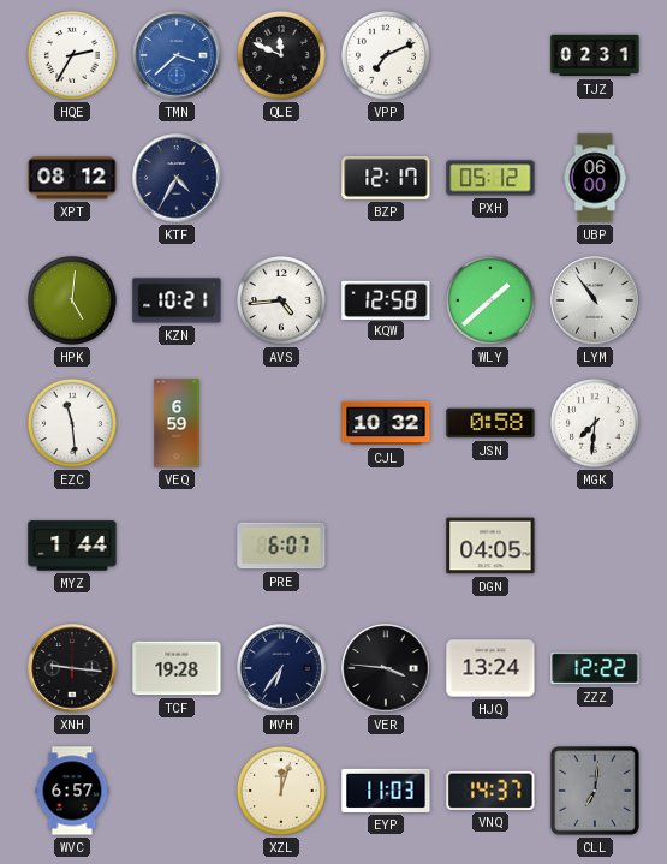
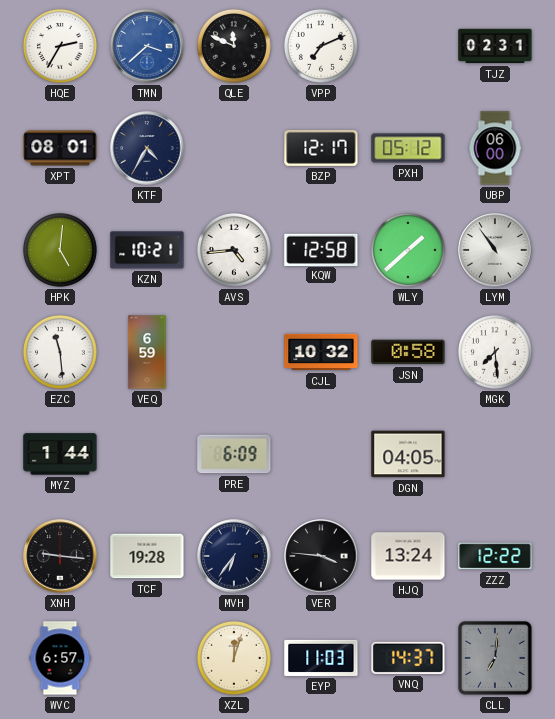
XPT: 08:12 -> 08:01
MGK: 7:31 -> 7:29
PRE: 6:07 -> 6:09
